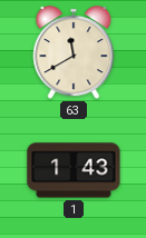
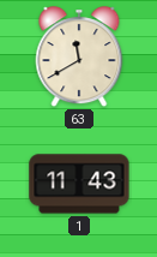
1: 1:43 -> 11:43
